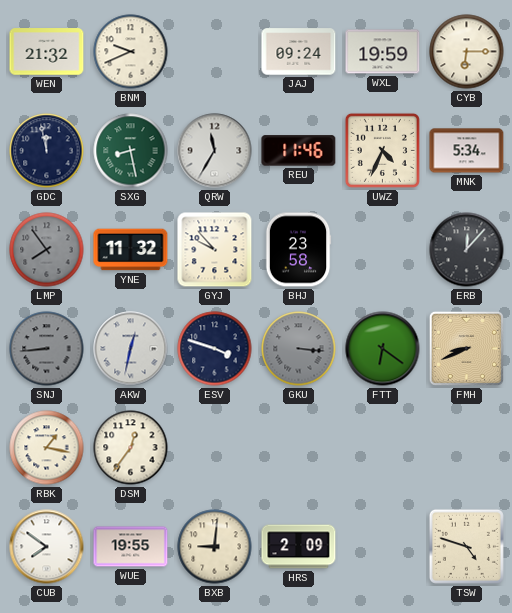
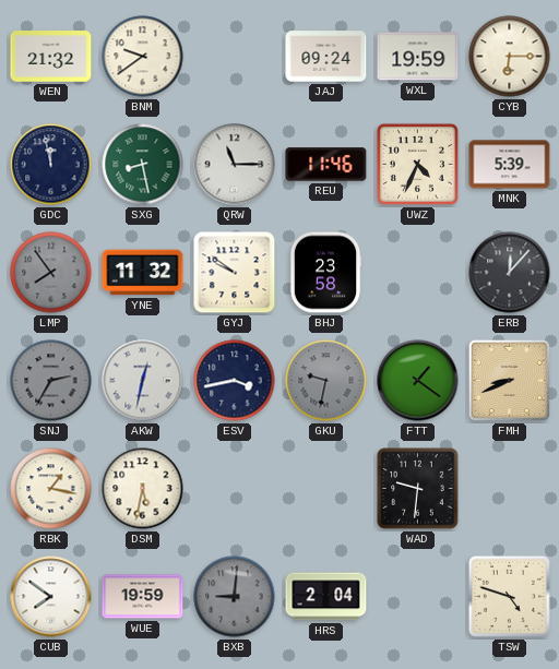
BNM: 9:41 -> 9:39
QRW: 11:35 -> 11:15
MNK: 5:34 -> 5:39
GYJ: 9:53 -> 9:51
SNJ: 8:44 -> 2:35
ESV: 3:48 -> 3:43
GKU: 3:16 -> 9:32
FTT: 6:21 -> 1:21
DSM: 12:36 -> 5:32
WAD: none -> 9:31
WUE: 19:55 -> 19:59
BXB dial: cream -> grey
HRS: 2:09 -> 2:04
